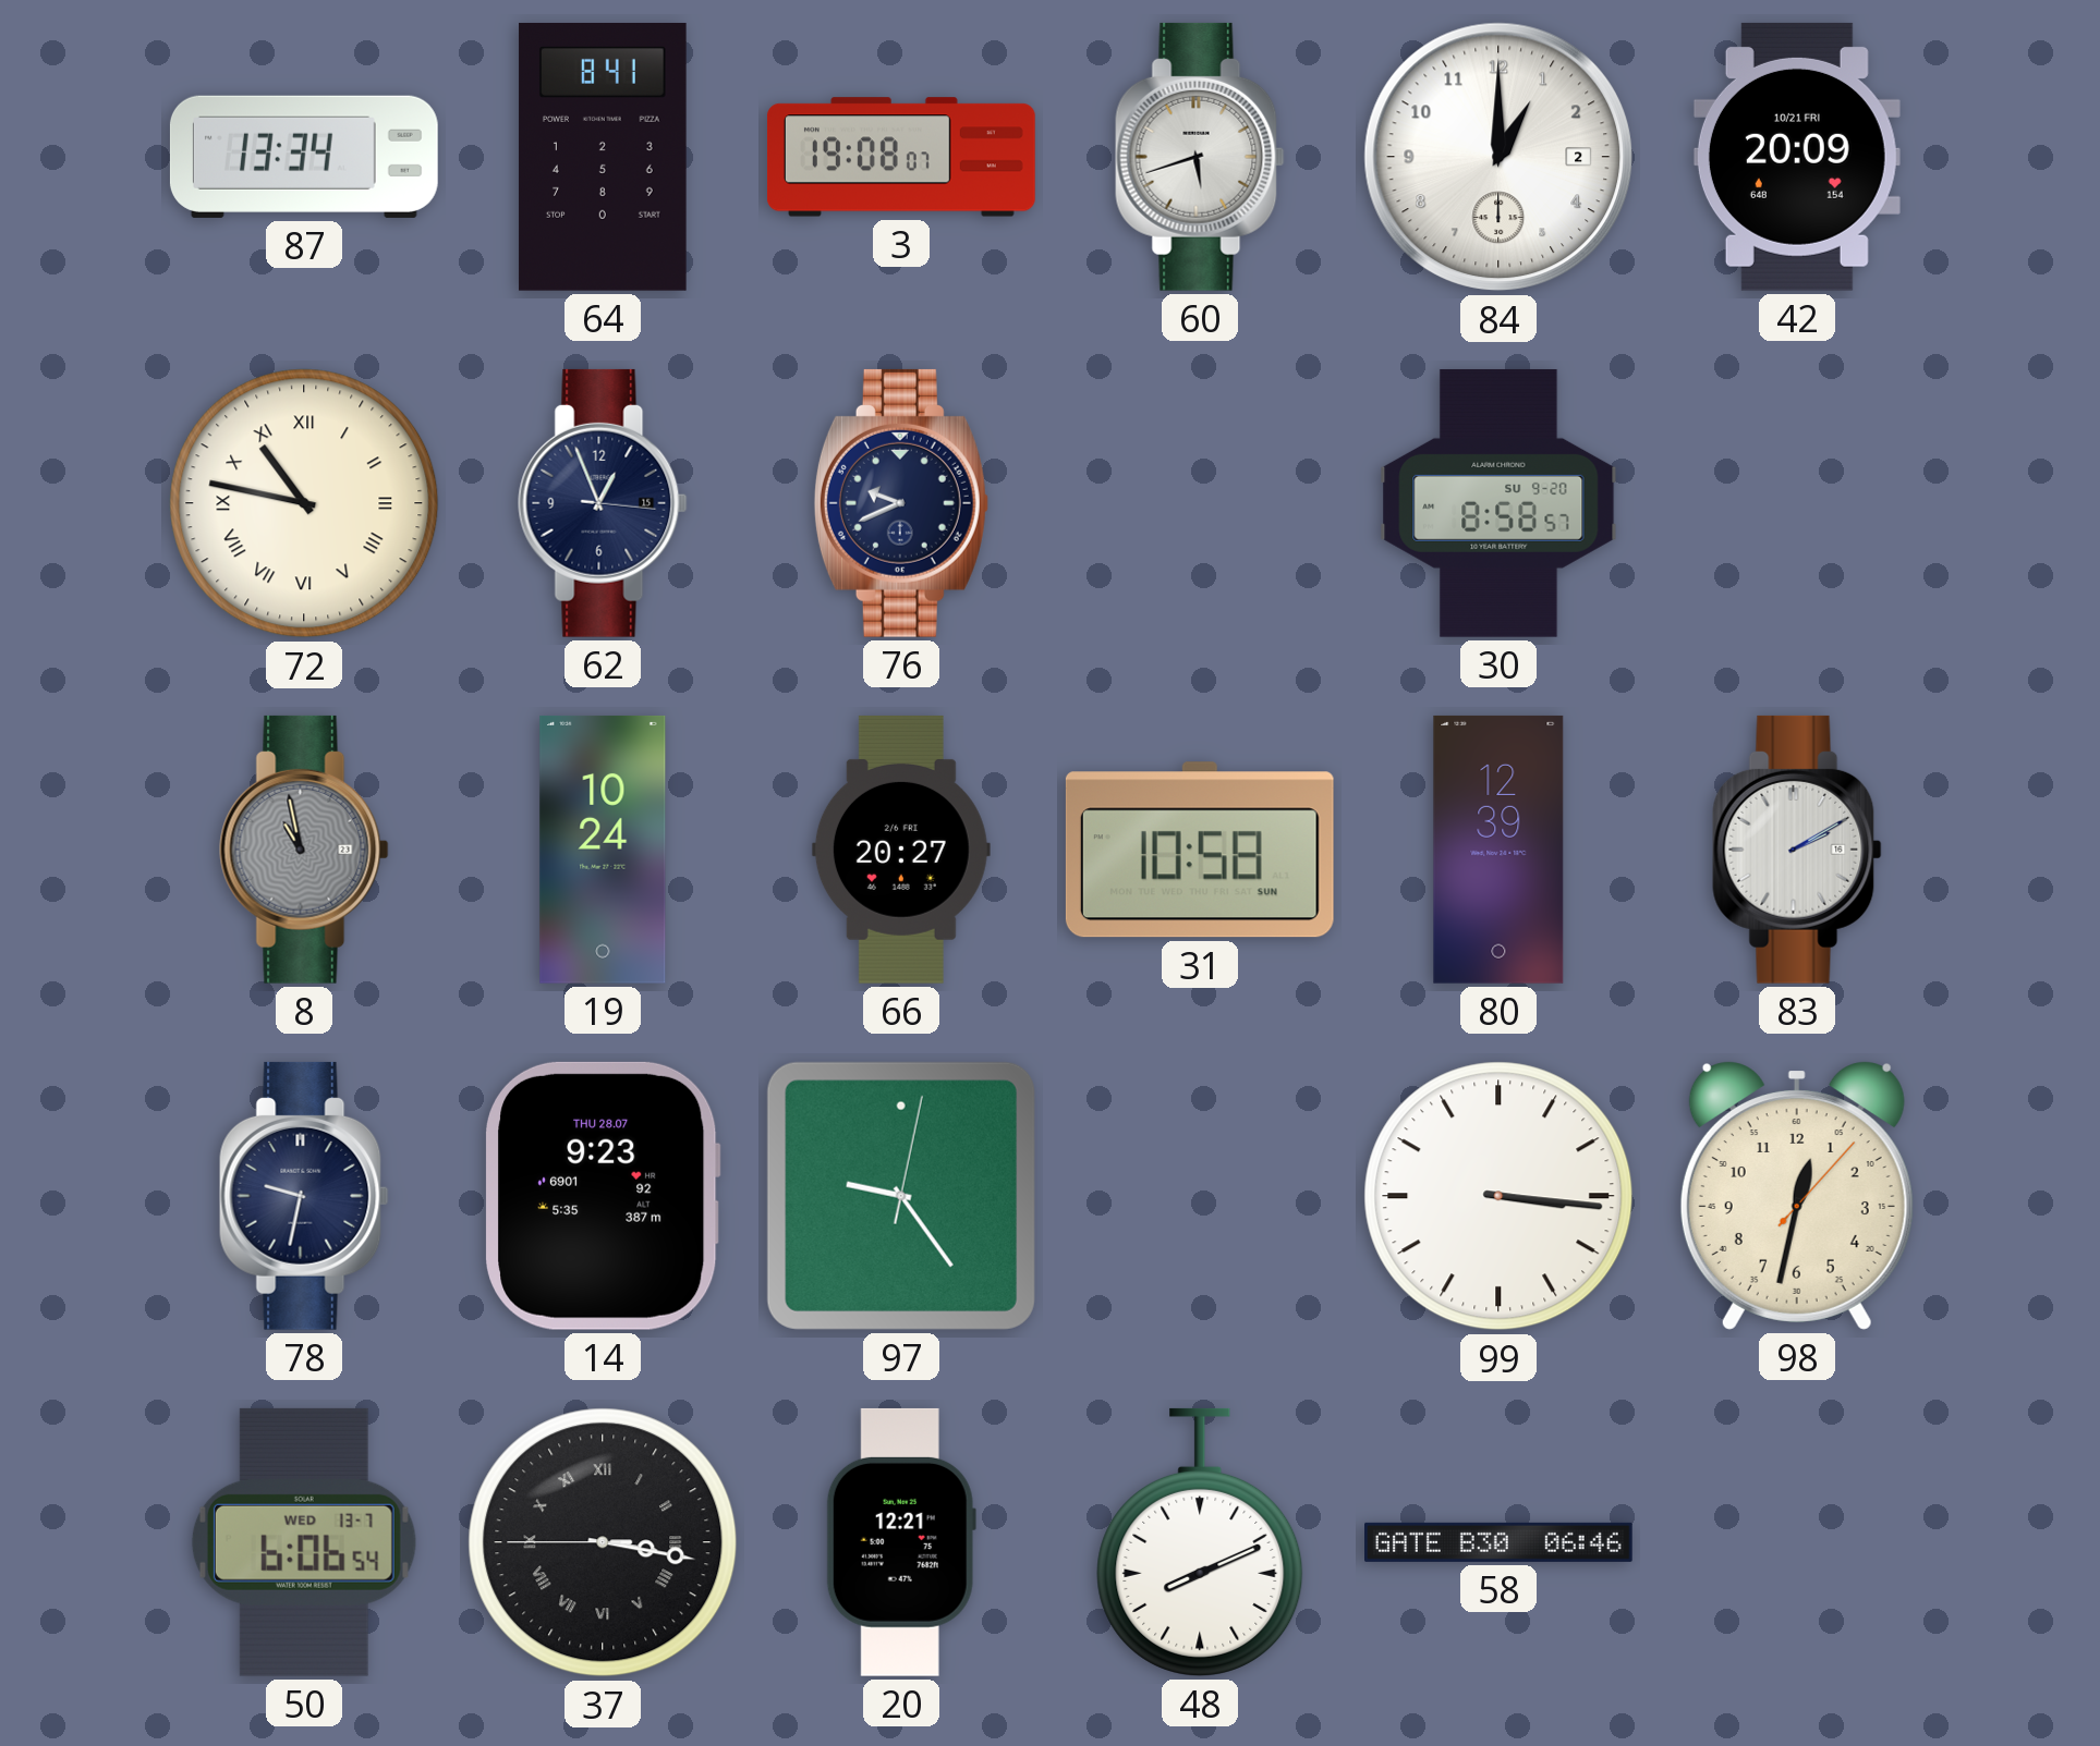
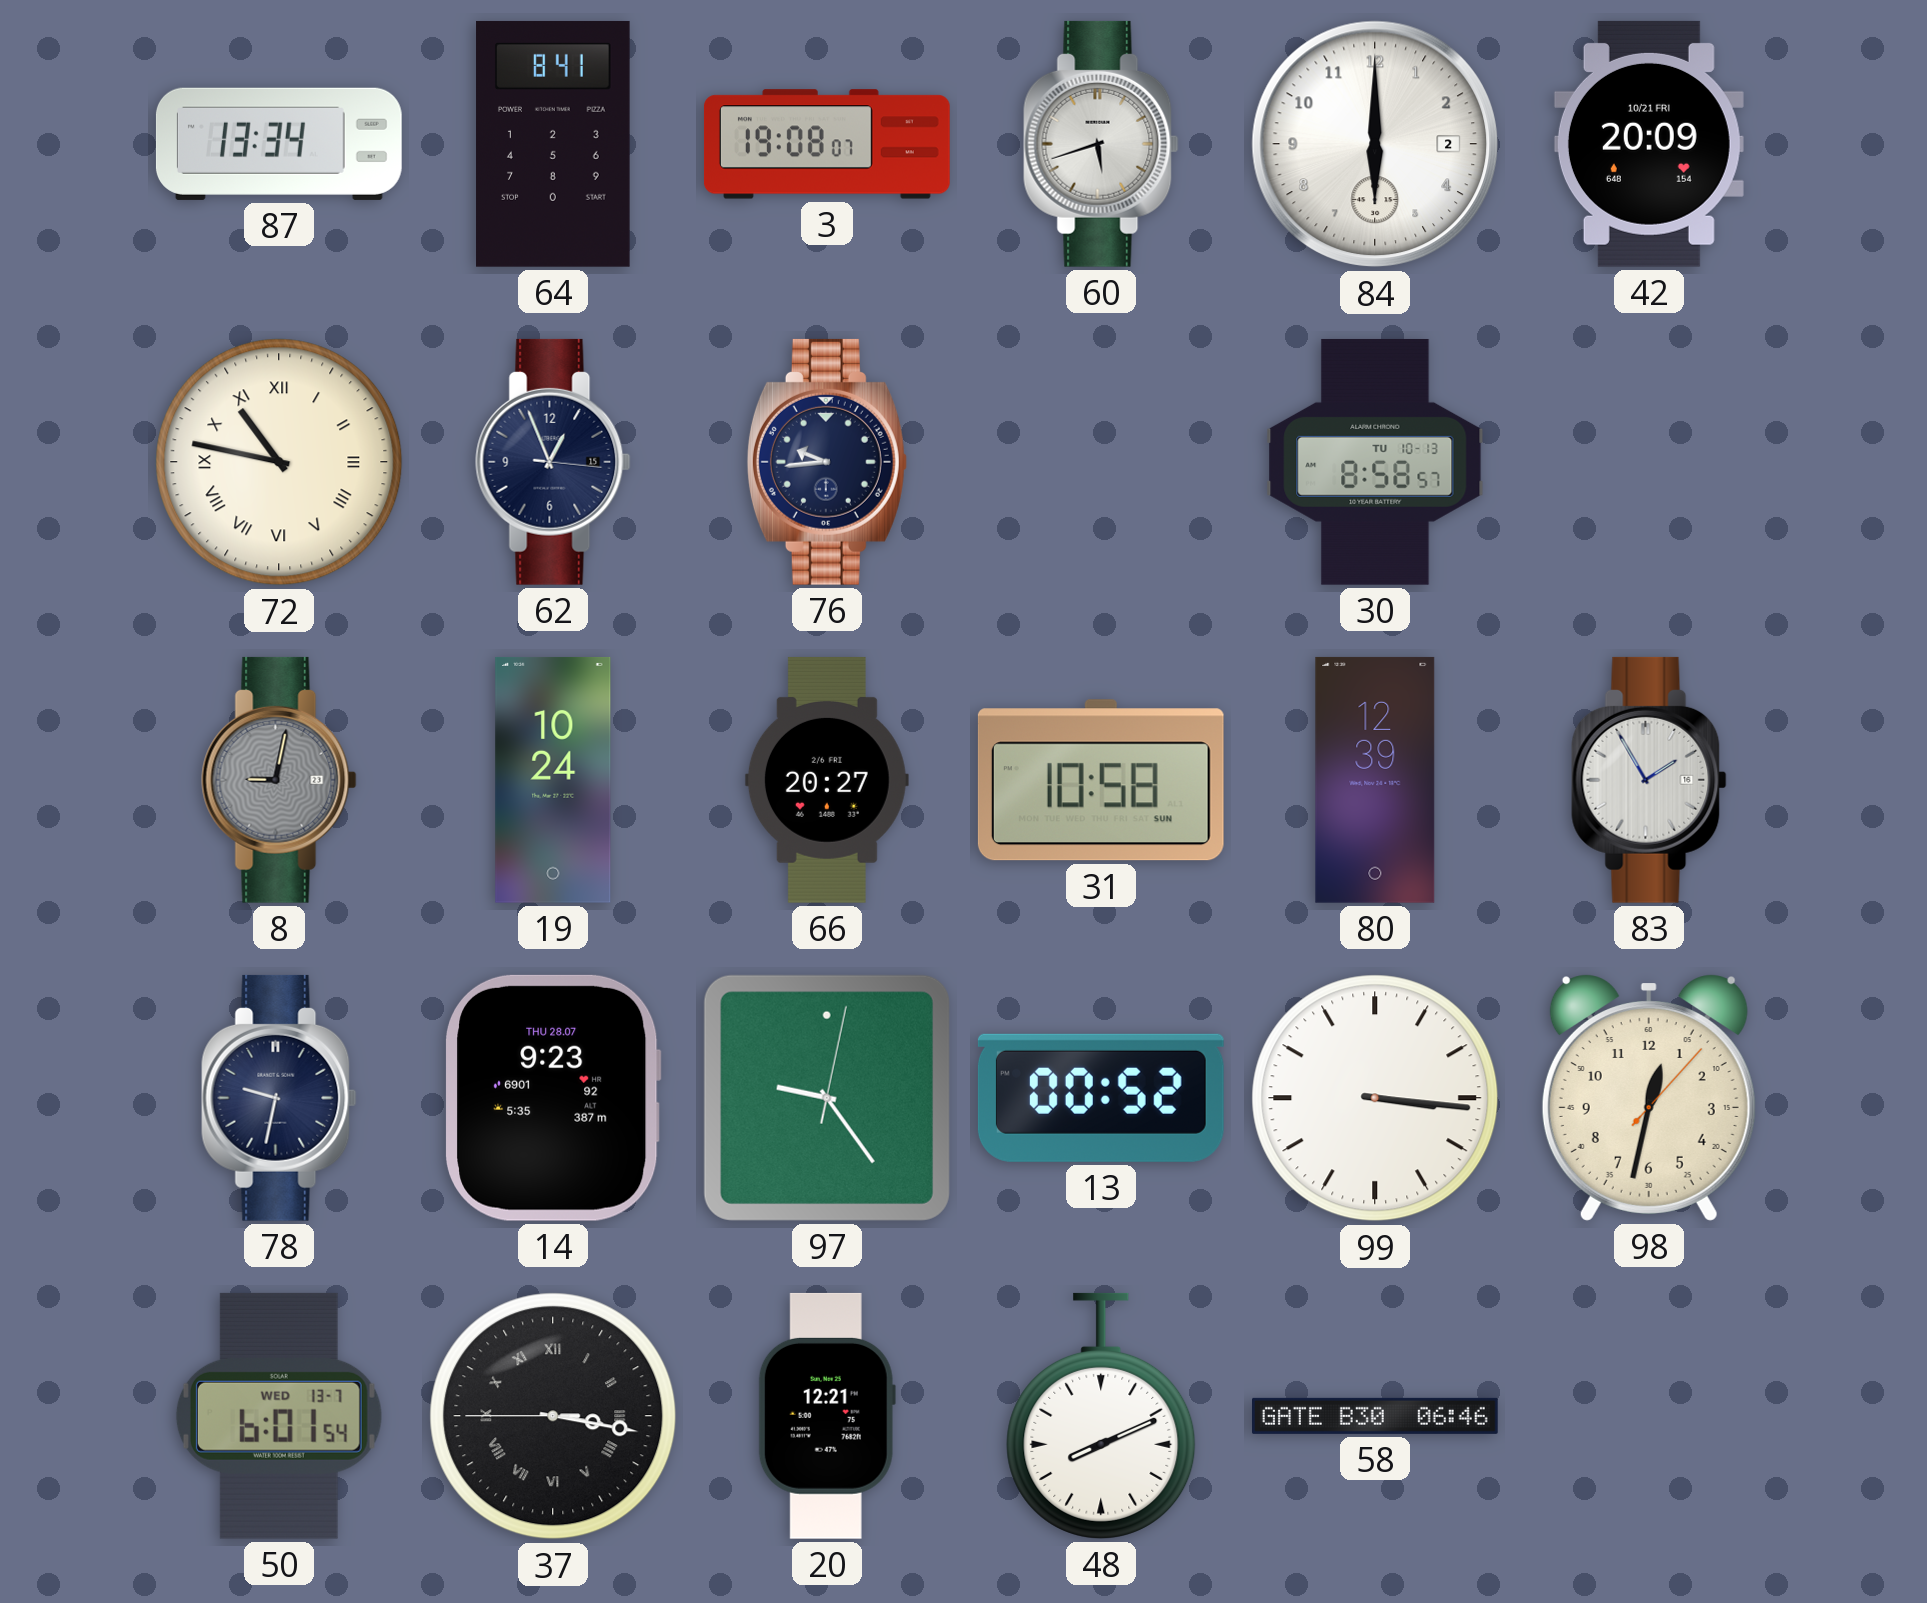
84: 1:00 -> 6:00
76: 9:41 -> 9:44
30 date: SU 9-20 -> TU 10-13
8: 10:58 -> 9:02
83: 2:10 -> 1:55
13: none -> 00:52
50: 6:06 -> 6:01
